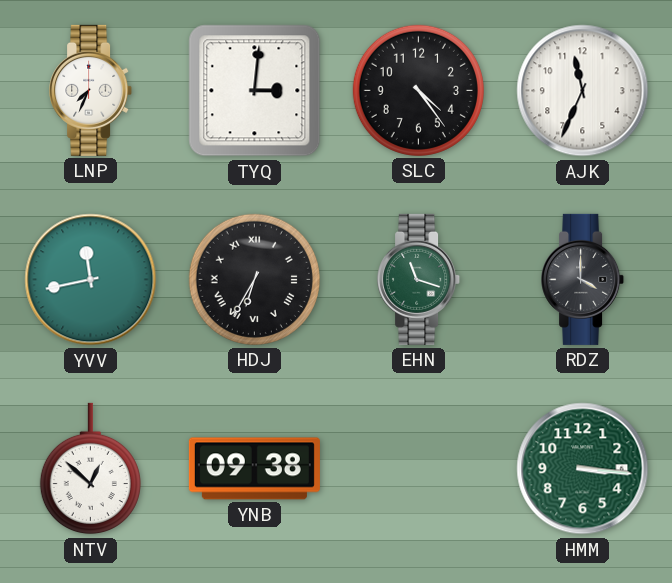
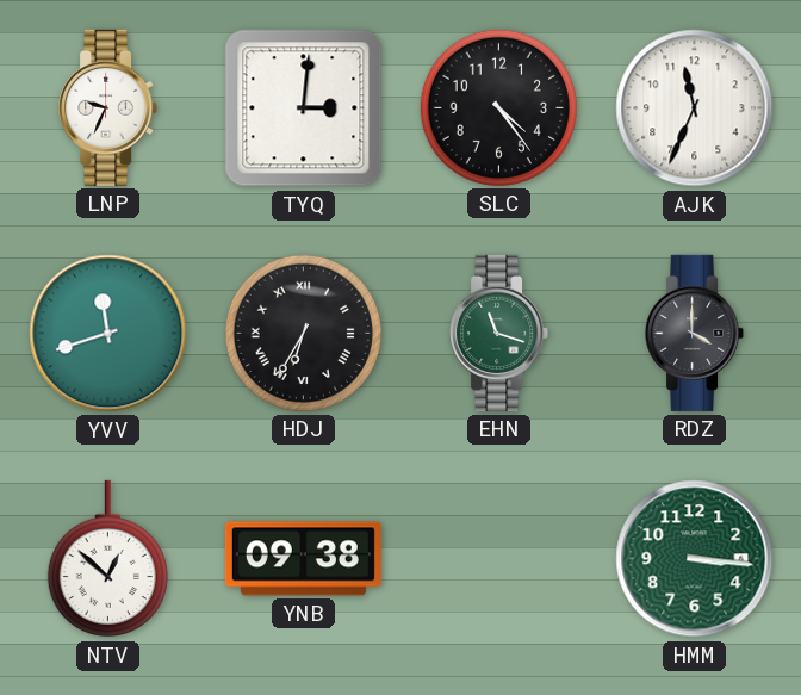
LNP: 7:34 -> 9:34
YVV: 11:43 -> 11:42
